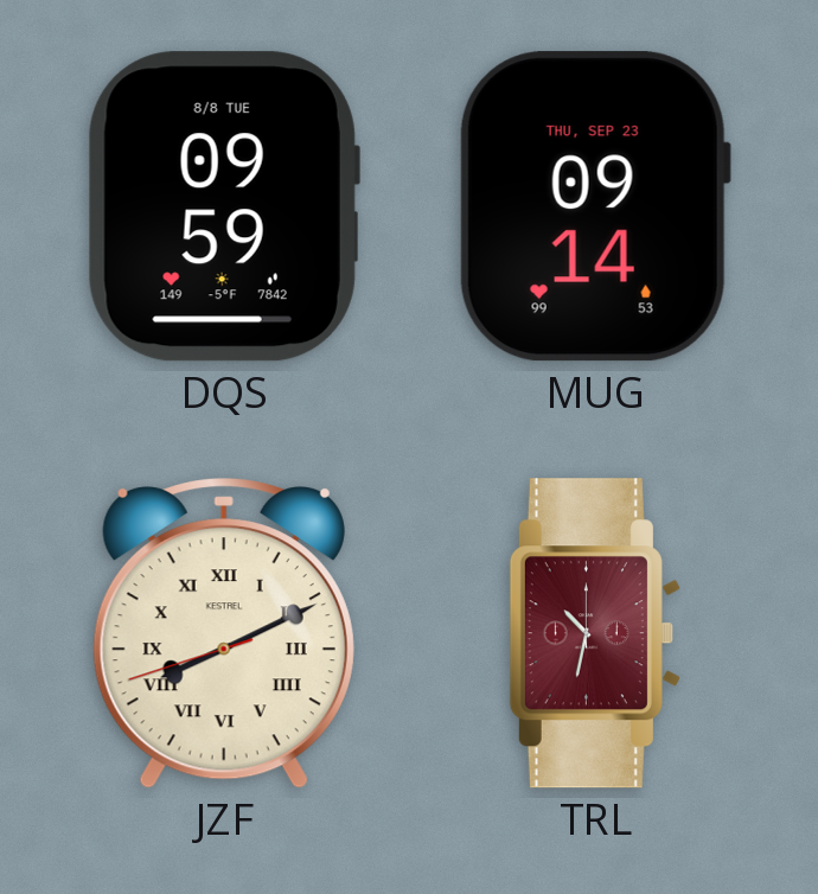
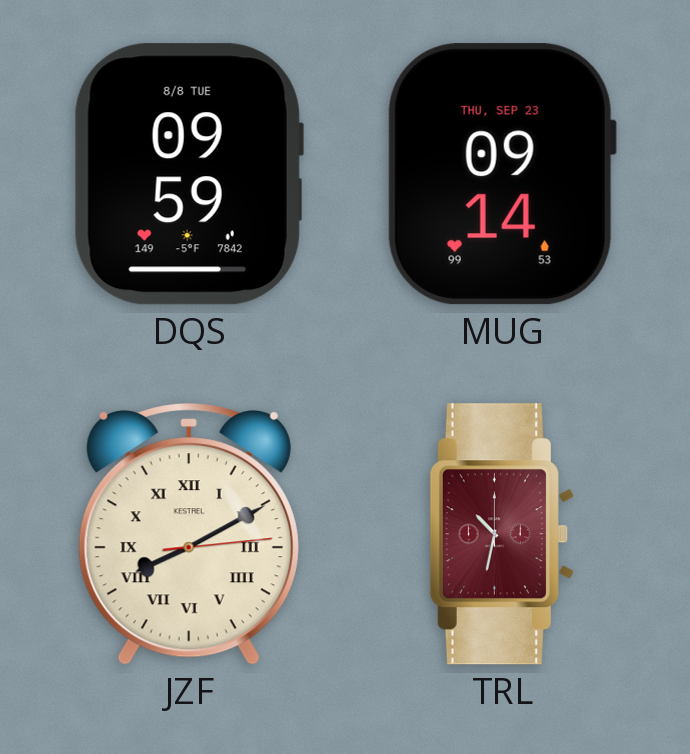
JZF: 8:10:42 -> 8:10:14
